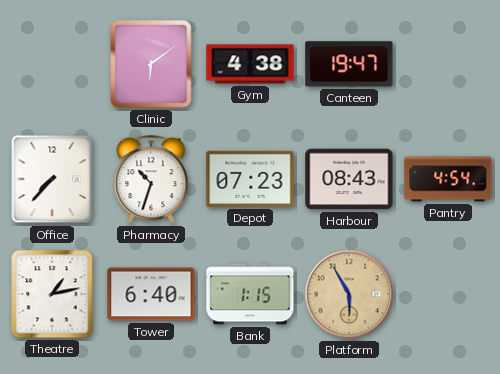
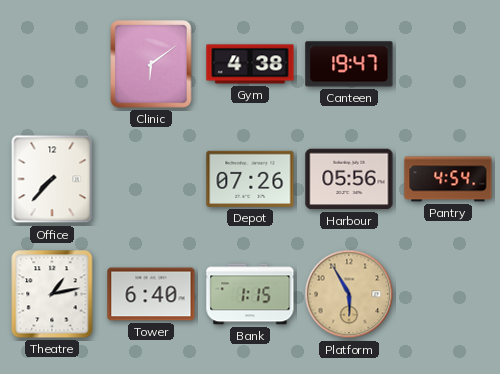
Pharmacy: 10:33 -> none
Depot: 07:23 -> 07:26
Harbour: 08:43 -> 05:56
